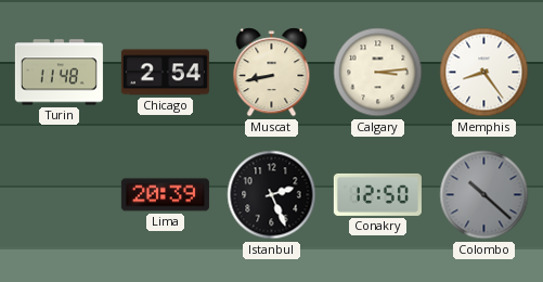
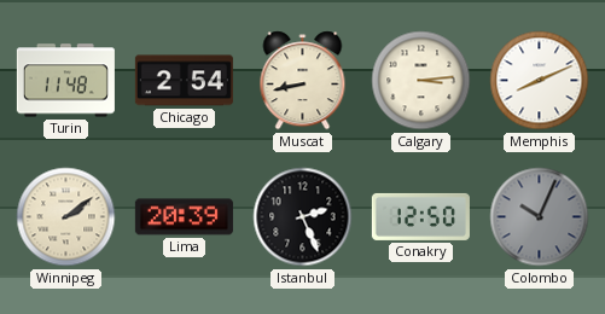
Memphis: 8:24 -> 8:11
Winnipeg: none -> 2:09
Colombo: 10:22 -> 10:04
